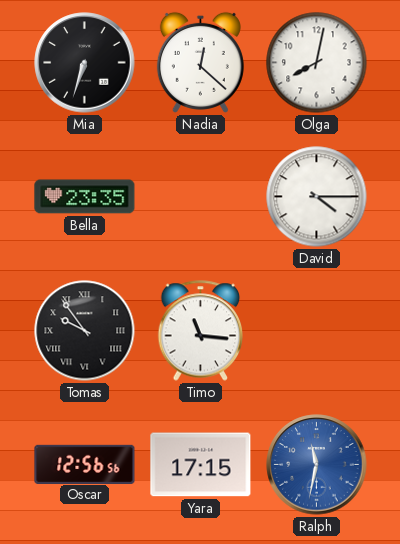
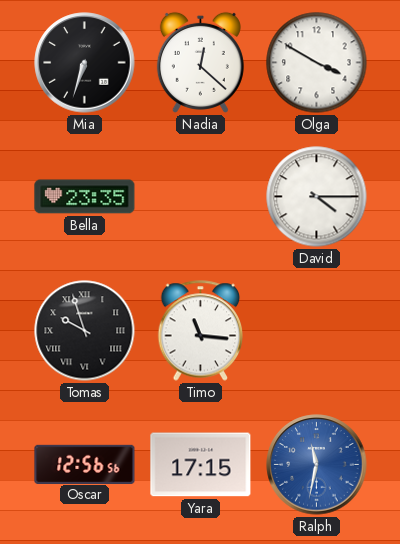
Olga: 8:02 -> 3:50
Tomas: 9:54 -> 9:57
